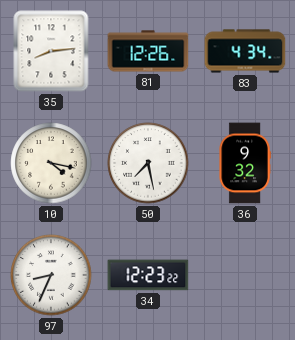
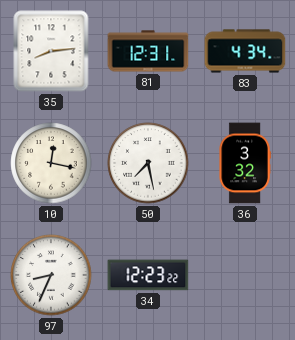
81: 12:26 -> 12:31
10: 4:17 -> 12:17
36: 9:32 -> 3:32
